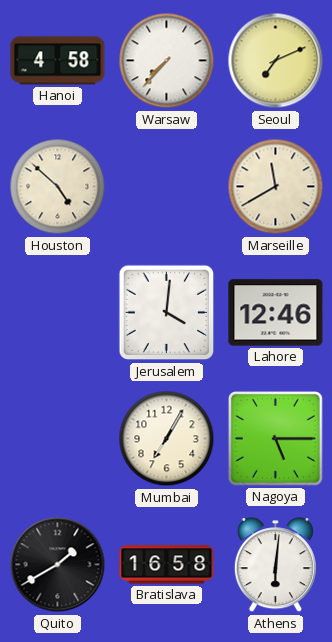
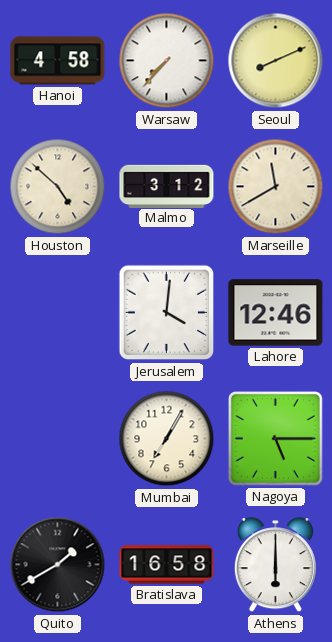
Seoul: 7:11 -> 8:11
Malmo: none -> 3:12
Athens: 6:01 -> 6:00
